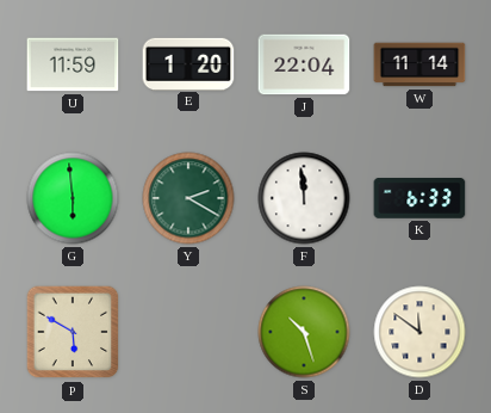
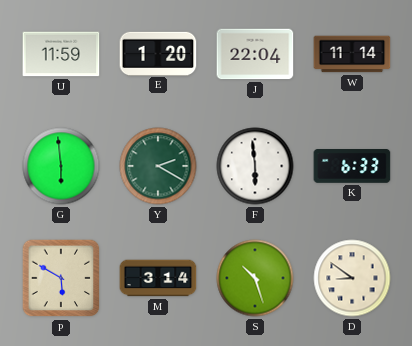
F: 11:59 -> 5:59
M: none -> 3:14
D: 11:51 -> 8:51
